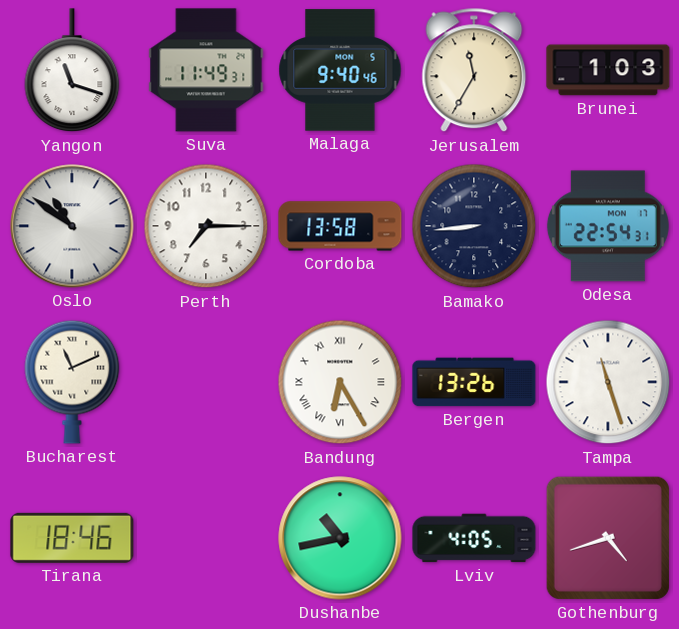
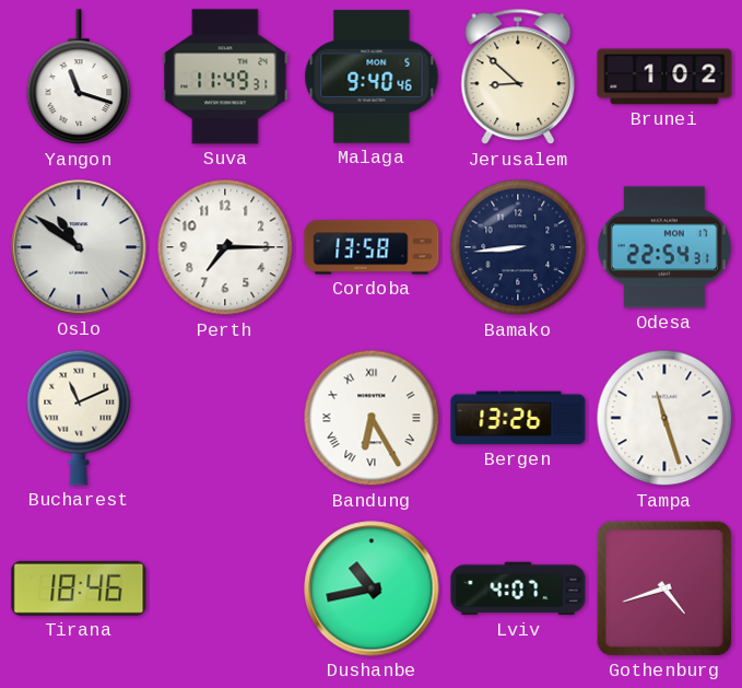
Jerusalem: 11:35 -> 8:52
Brunei: 1:03 -> 1:02
Lviv: 4:05 -> 4:07
